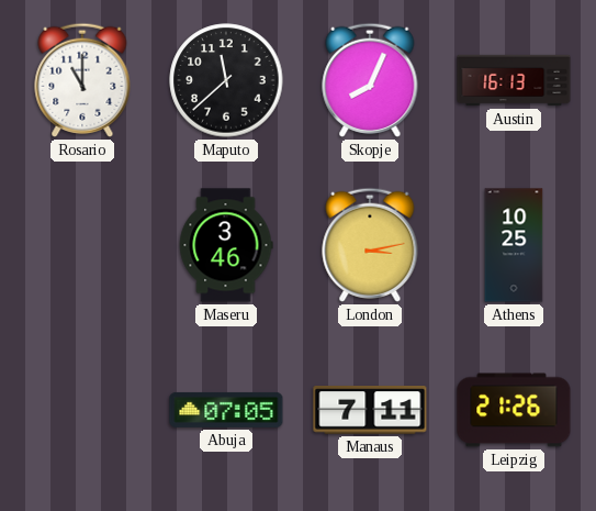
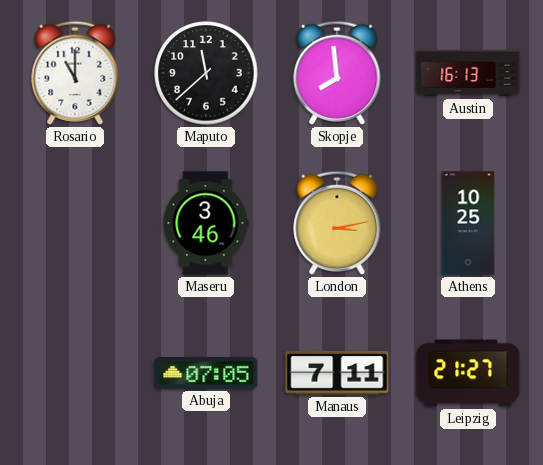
Skopje: 8:04 -> 7:59
Leipzig: 21:26 -> 21:27
